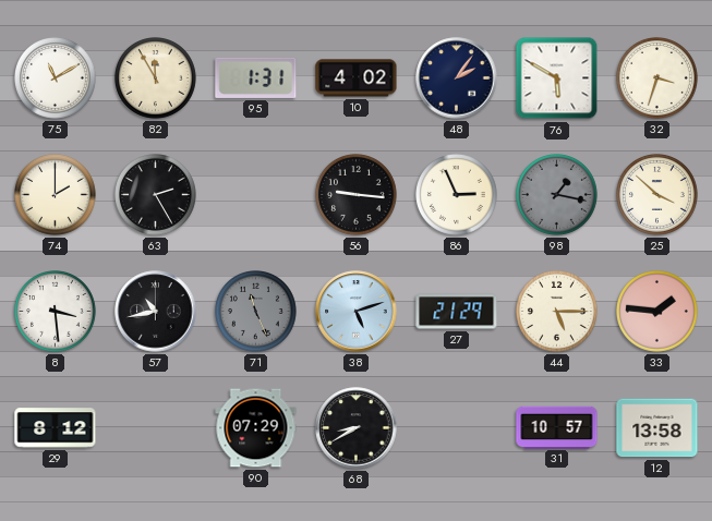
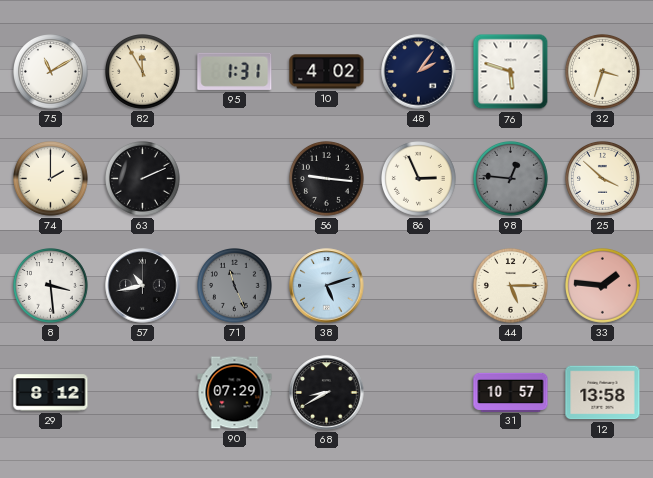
76: 5:50 -> 5:48
63: 2:25 -> 2:11
98: 1:17 -> 12:46
27: 21:29 -> none
